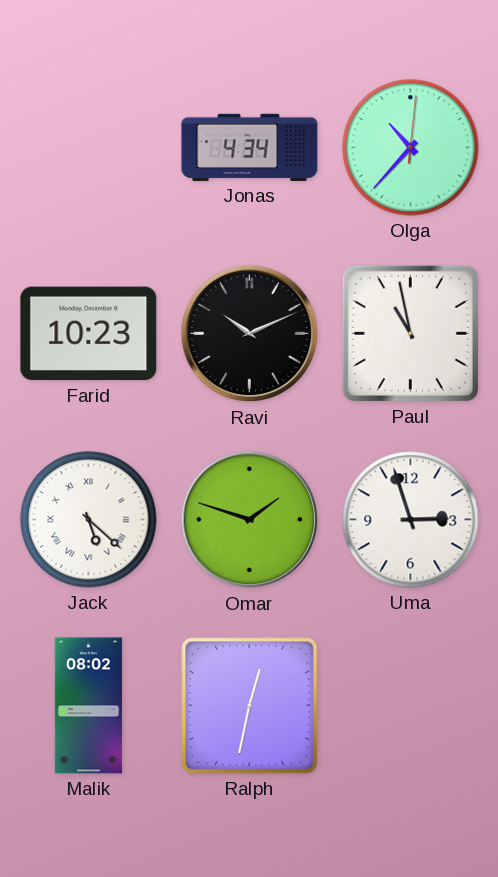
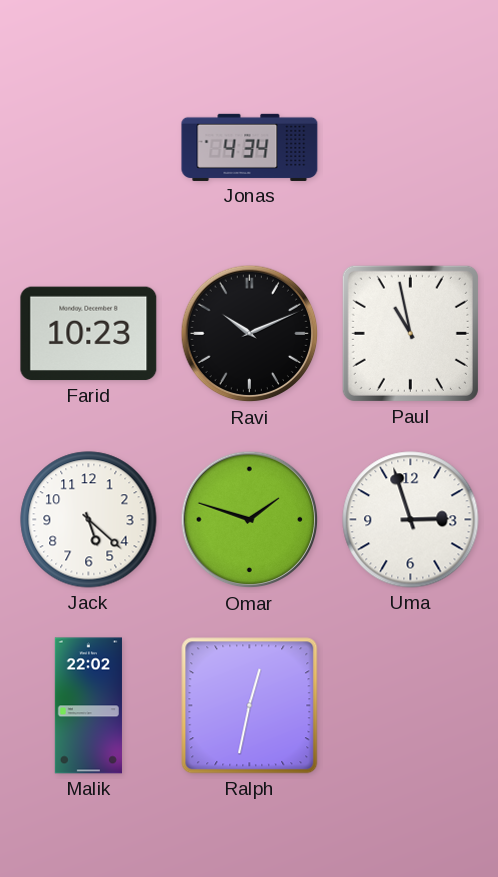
Olga: 10:37 -> none
Jack numerals: Roman -> Arabic
Malik: 08:02 -> 22:02
